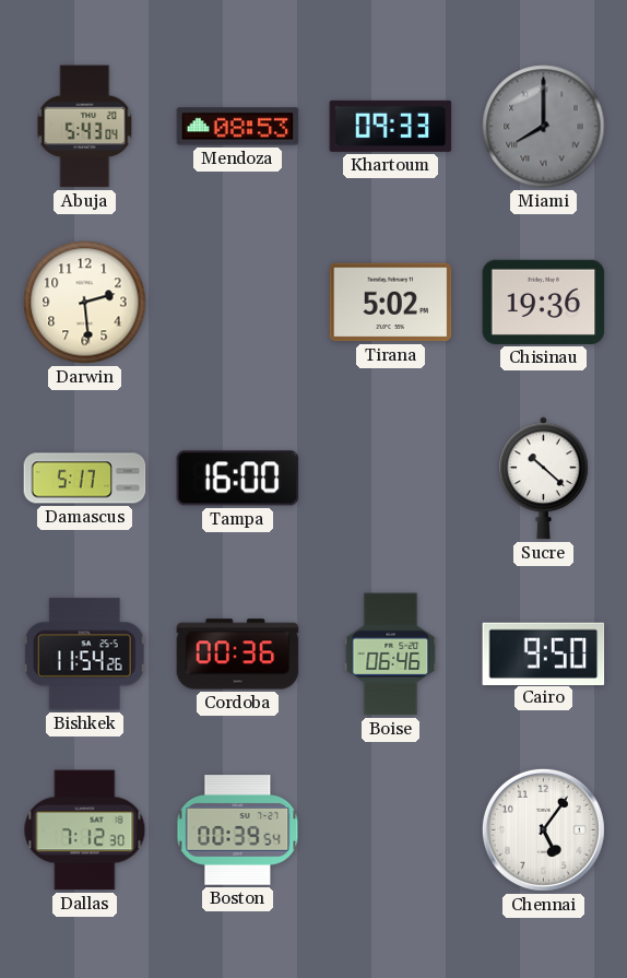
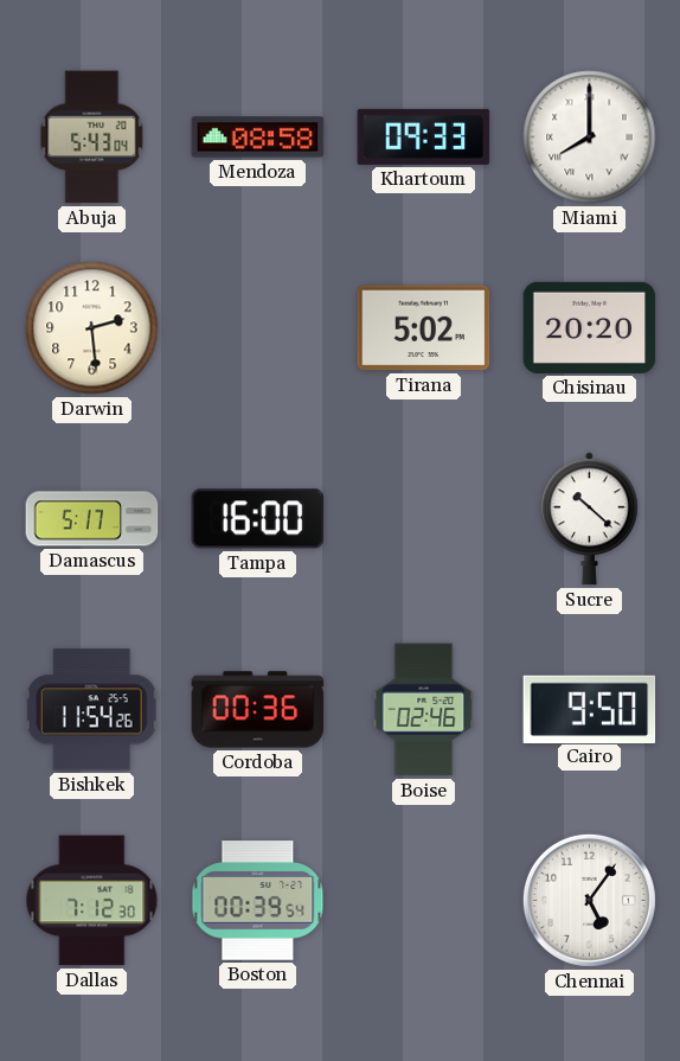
Mendoza: 08:53 -> 08:58
Miami dial: grey -> white
Chisinau: 19:36 -> 20:20
Boise: 06:46 -> 02:46
